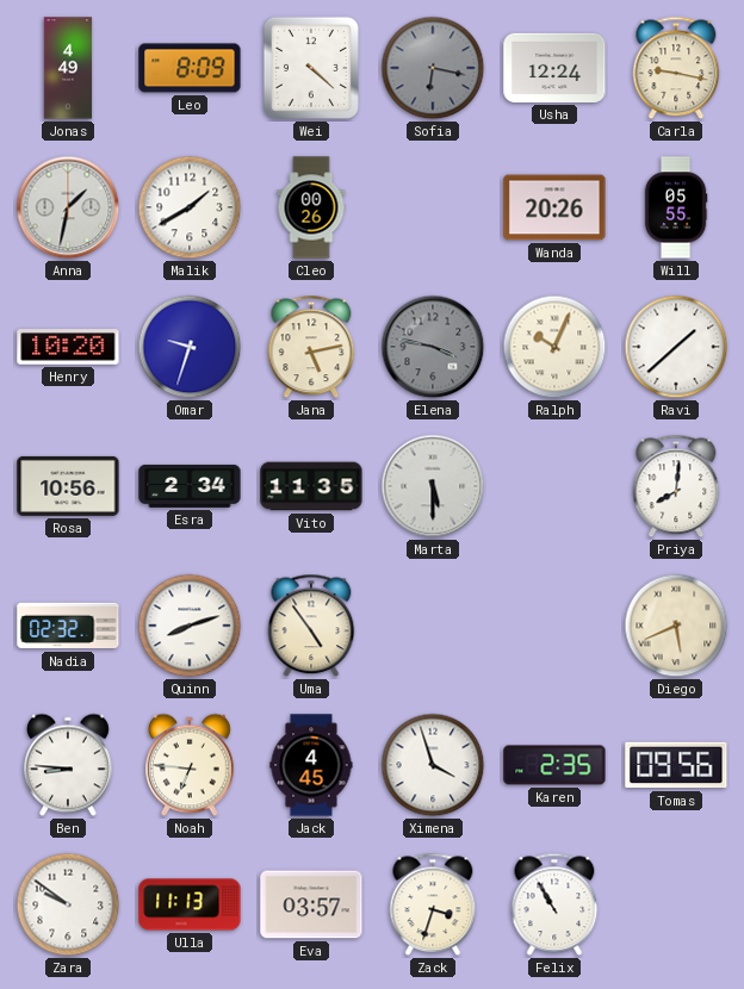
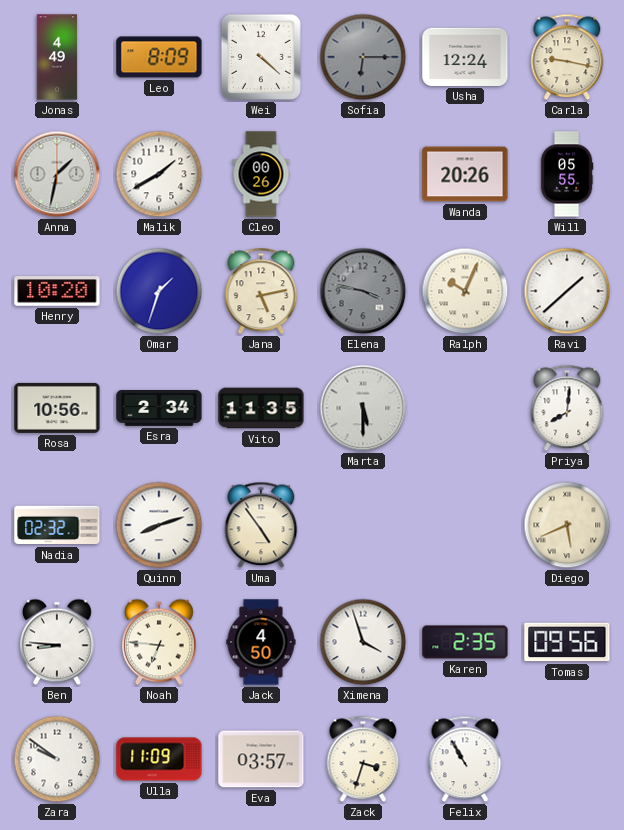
Sofia: 6:17 -> 6:15
Omar: 9:33 -> 1:33
Jack: 4:45 -> 4:50
Ulla: 11:13 -> 11:09
